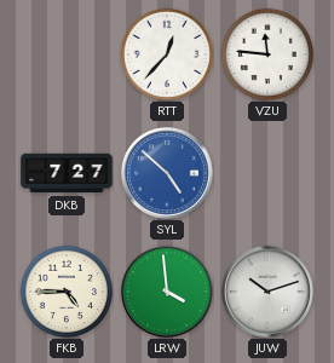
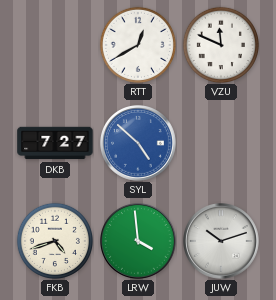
RTT: 12:37 -> 12:40
VZU: 11:46 -> 11:49
FKB: 4:45 -> 4:42
